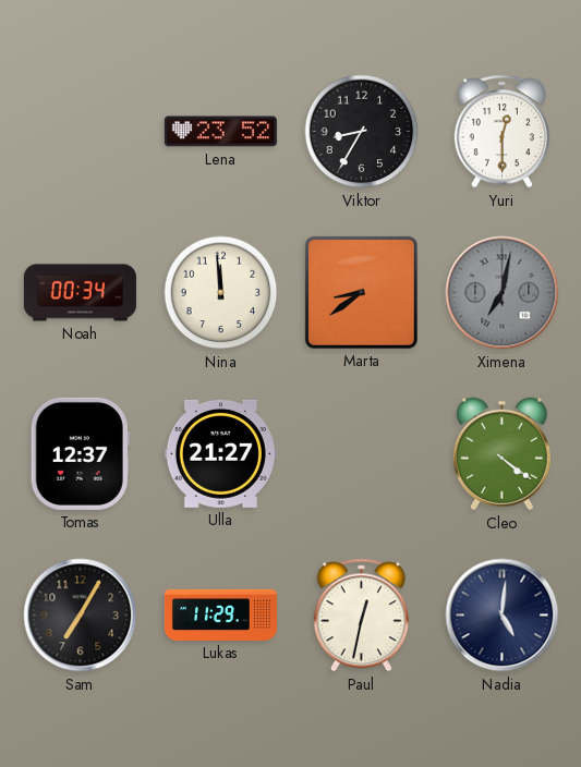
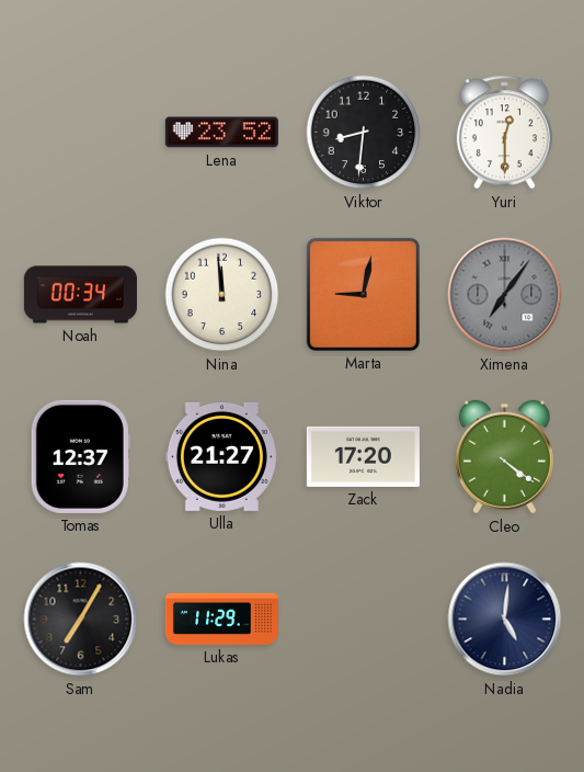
Viktor: 8:35 -> 8:31
Marta: 8:39 -> 9:02
Ximena: 7:02 -> 7:06
Zack: none -> 17:20
Paul: 12:32 -> none
